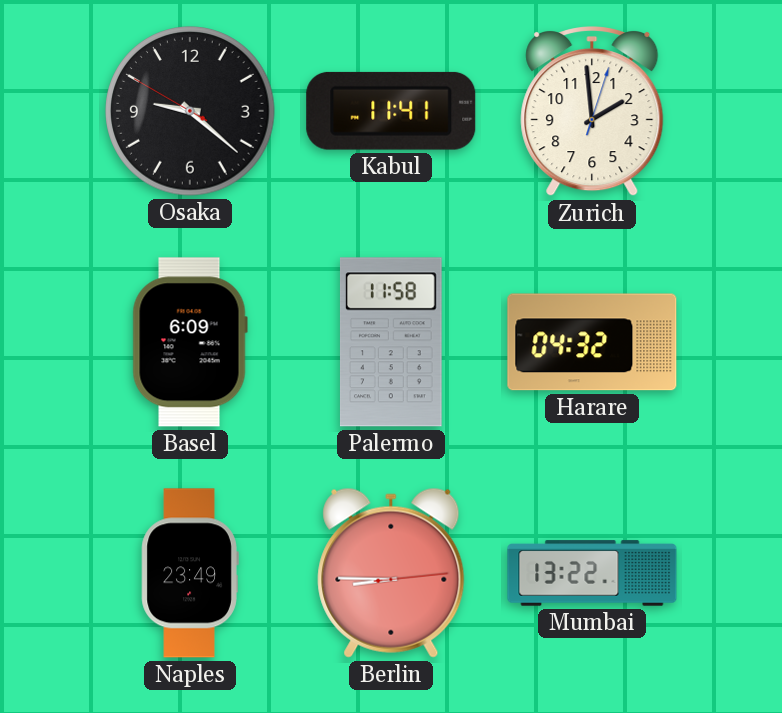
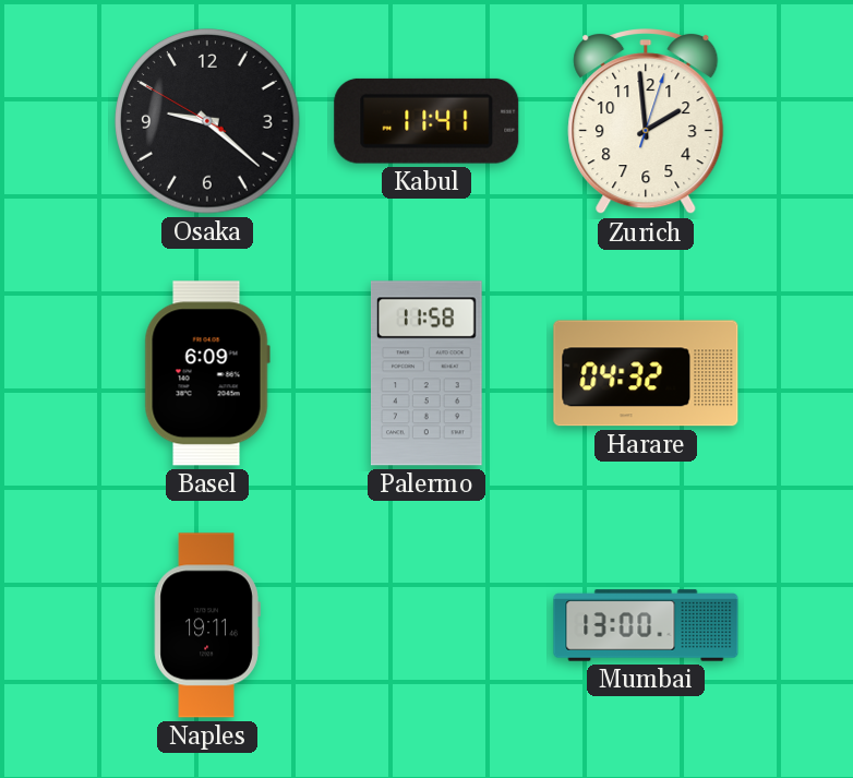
Naples: 23:49 -> 19:11
Berlin: 8:45 -> none
Mumbai: 13:22 -> 13:00
